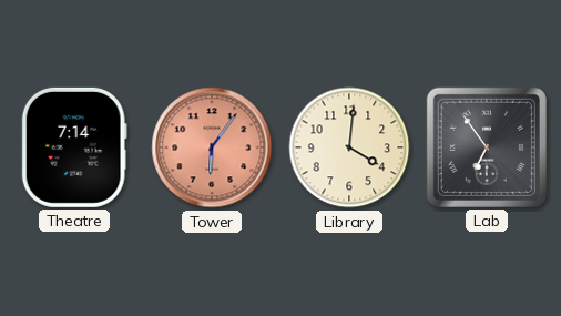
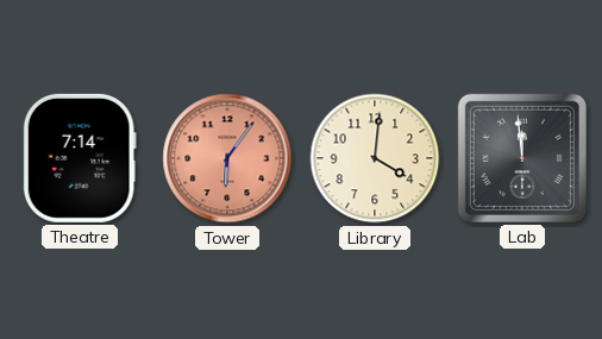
Lab: 6:54 -> 11:59
